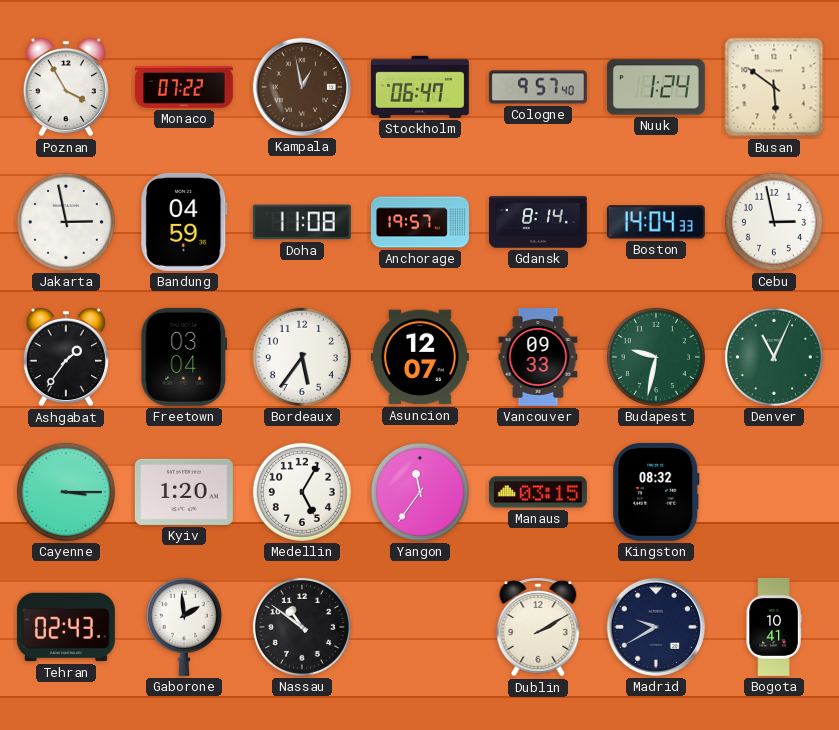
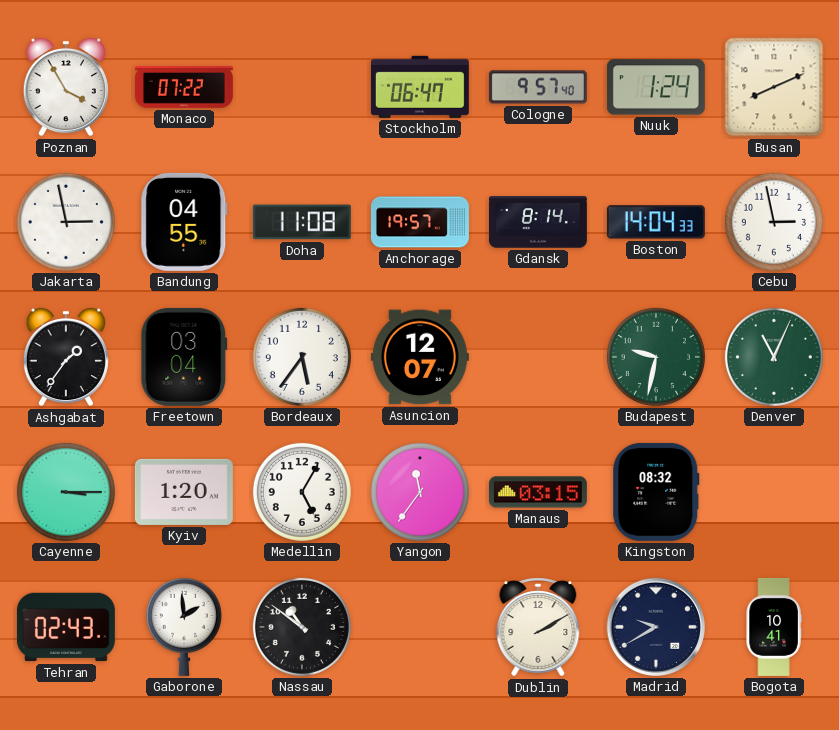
Kampala: 12:58 -> none
Busan: 5:51 -> 8:11
Bandung: 04:59 -> 04:55
Vancouver: 09:33 -> none
